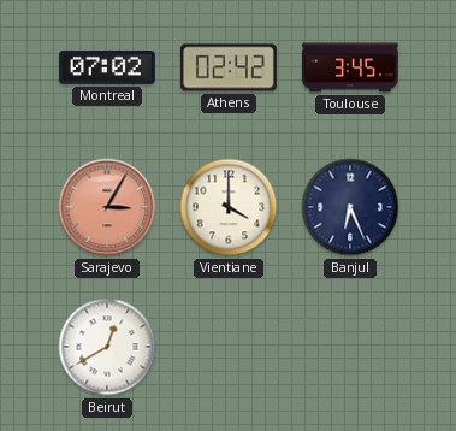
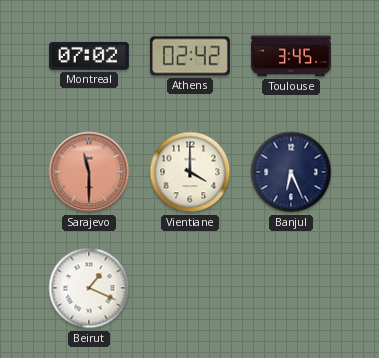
Sarajevo: 3:05 -> 11:30
Beirut: 12:40 -> 1:19
